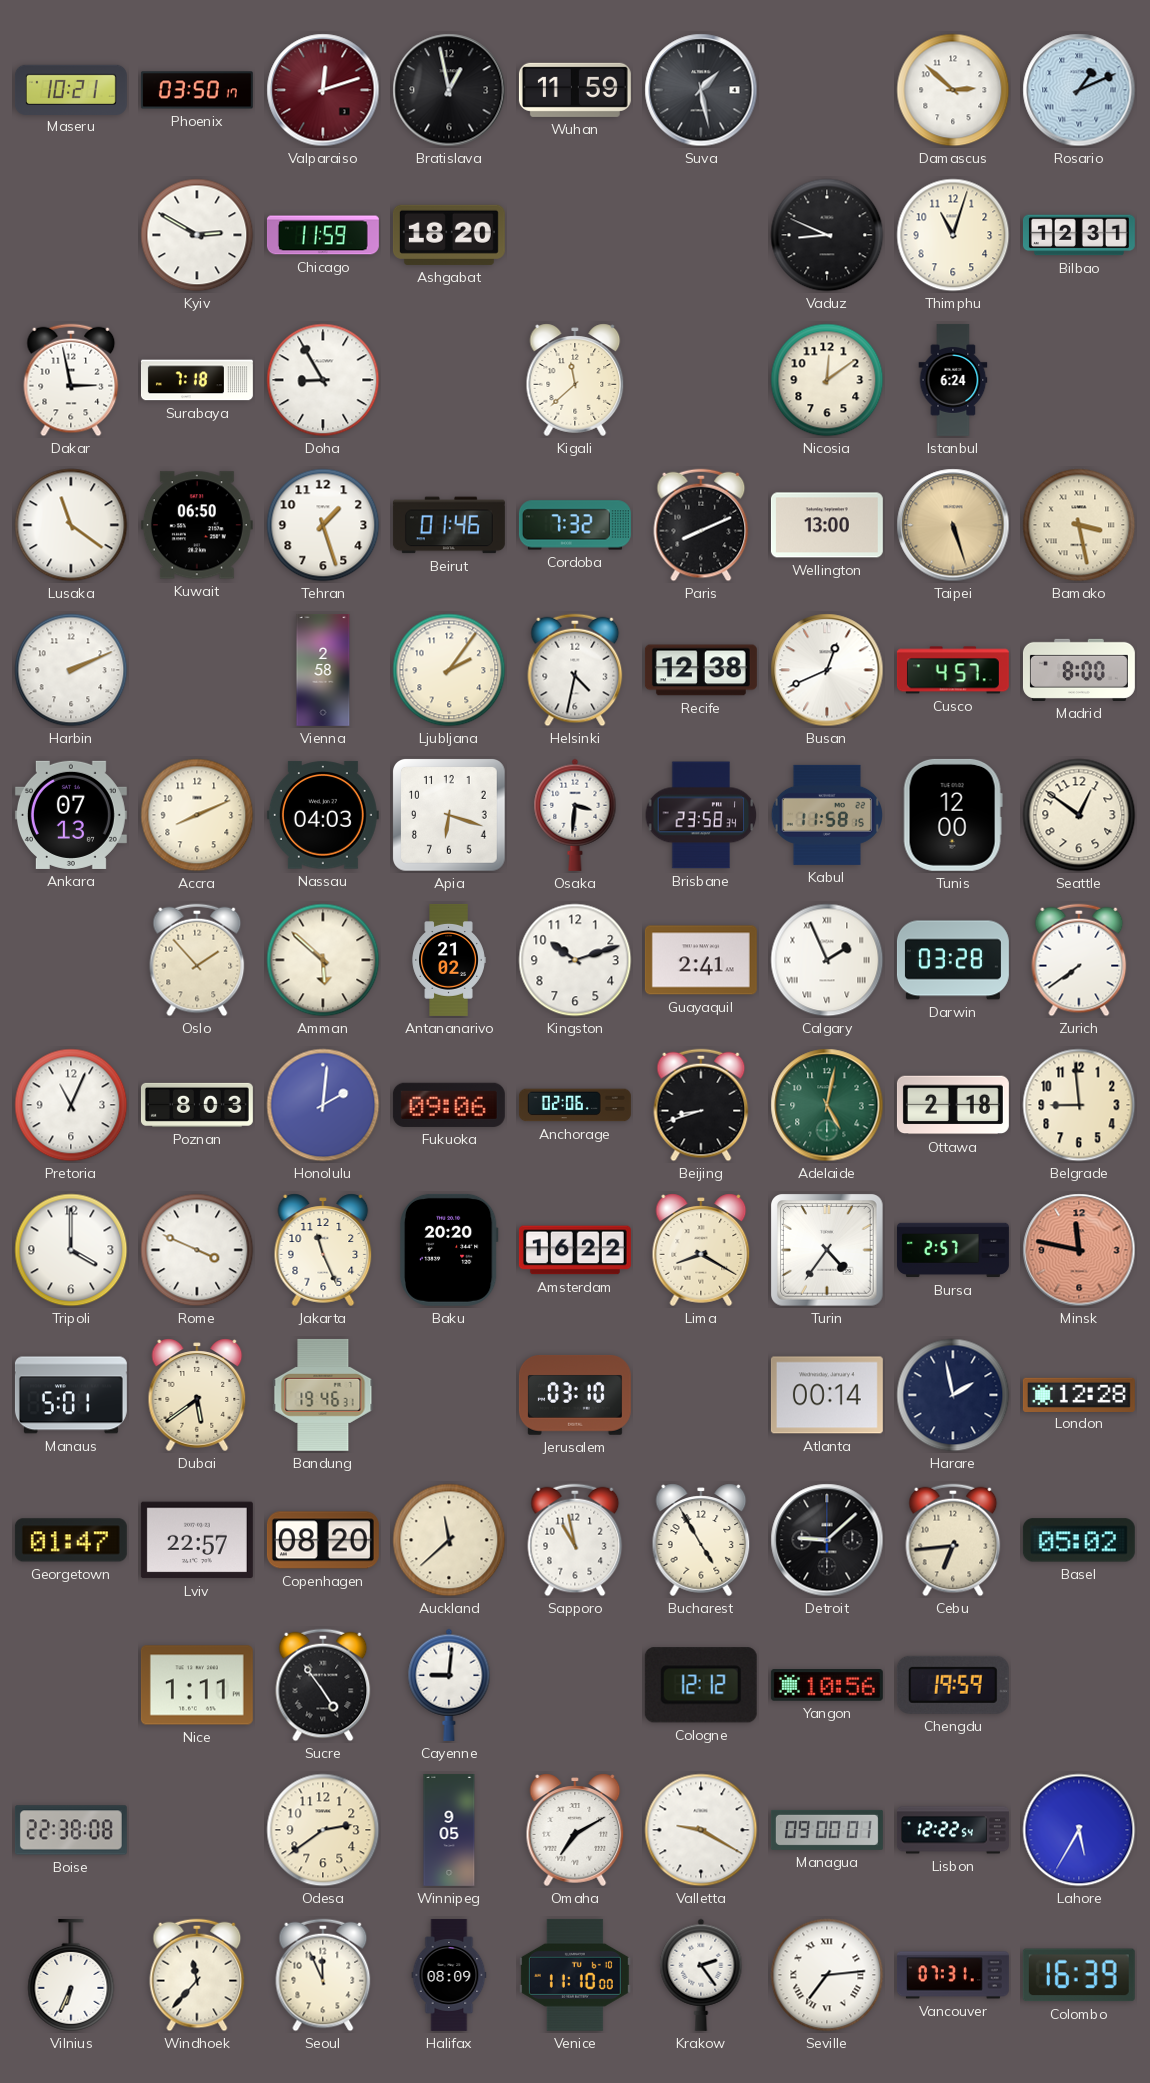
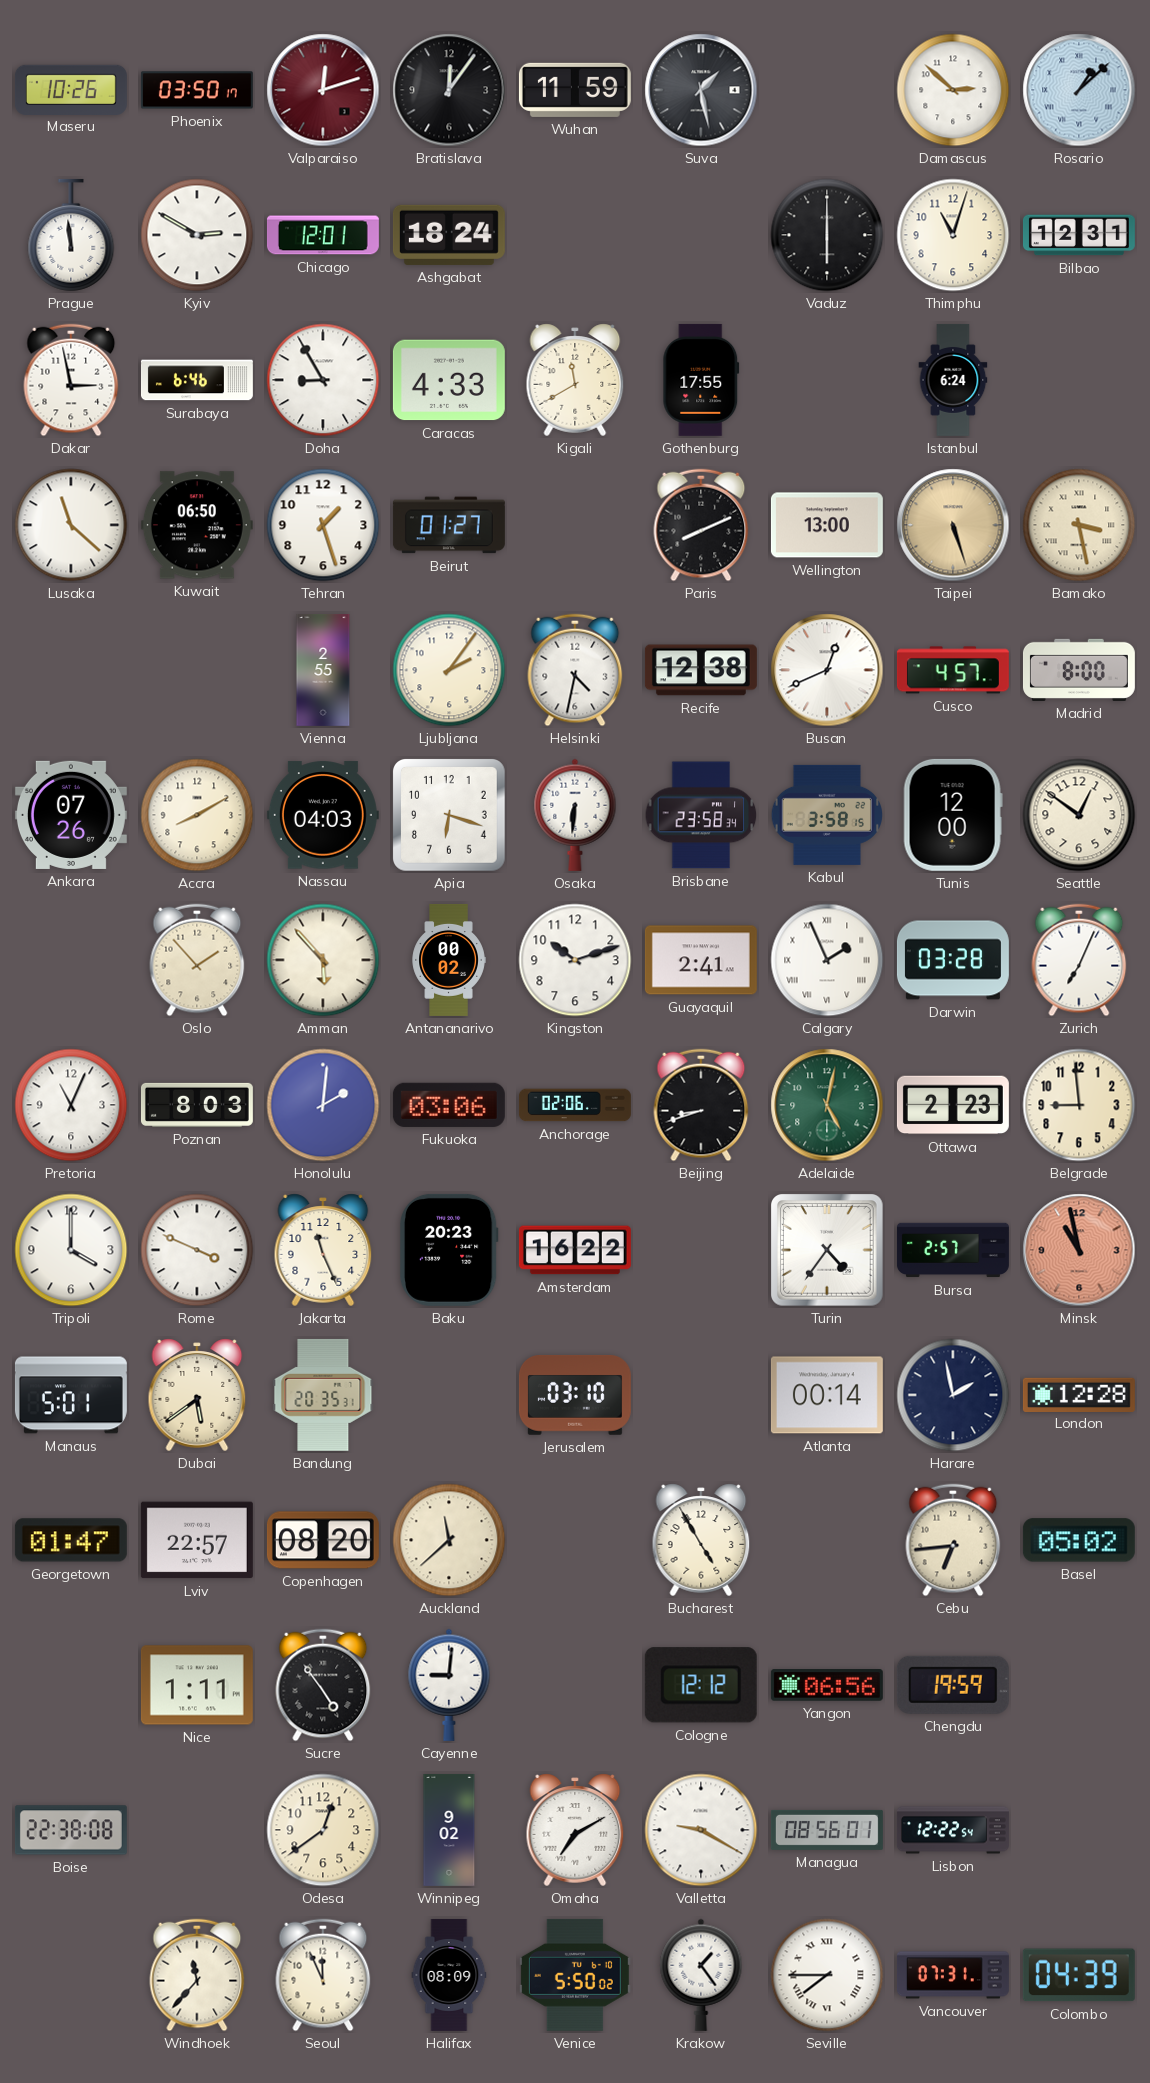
Maseru: 10:21 -> 10:26
Bratislava: 12:58 -> 12:06
Rosario: 1:11 -> 1:08
Prague: none -> 11:59
Chicago: 11:59 -> 12:01
Ashgabat: 18:20 -> 18:24
Vaduz: 8:49 -> 6:00
Surabaya: 7:18 -> 6:46
Caracas: none -> 4:33
Kigali: 11:38 -> 11:40
Gothenburg: none -> 17:55
Nicosia: 12:09 -> none
Lusaka: 11:21 -> 11:22
Beirut: 01:46 -> 01:27
Cordoba: 7:32 -> none
Harbin: 2:11 -> none
Vienna: 2:58 -> 2:55
Ankara: 07:13 -> 07:26
Accra: 8:11 -> 8:10
Osaka: 3:31 -> 6:31
Kabul: 11:58 -> 3:58
Amman: 5:52 -> 5:53
Antananarivo: 21:02 -> 00:02
Zurich: 7:39 -> 7:04
Fukuoka: 09:06 -> 03:06
Ottawa: 2:18 -> 2:23
Baku: 20:20 -> 20:23
Lima: 8:20 -> none
Minsk: 11:47 -> 10:58
Bandung: 19:46 -> 20:35
Sapporo: 10:58 -> none
Detroit: 9:08 -> none
Yangon: 10:56 -> 06:56
Odesa: 2:39 -> 12:39
Winnipeg: 9:05 -> 9:02
Managua: 09:00 -> 08:56
Lahore: 5:35 -> none
Vilnius: 6:34 -> none
Venice: 11:10 -> 5:50
Krakow: 2:24 -> 1:24
Seville: 7:14 -> 7:45
Colombo: 16:39 -> 04:39
